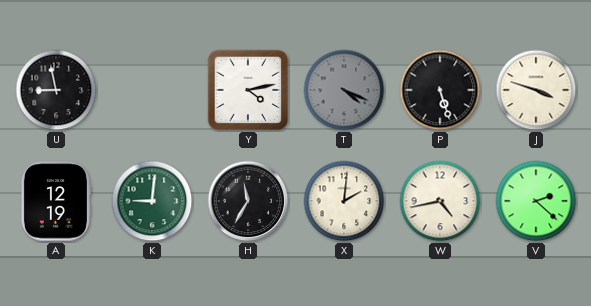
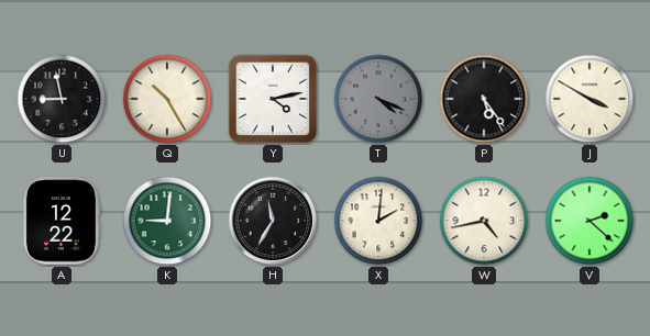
Q: none -> 10:25
P: 5:27 -> 5:24
J: 3:48 -> 3:50
A: 12:19 -> 12:22
